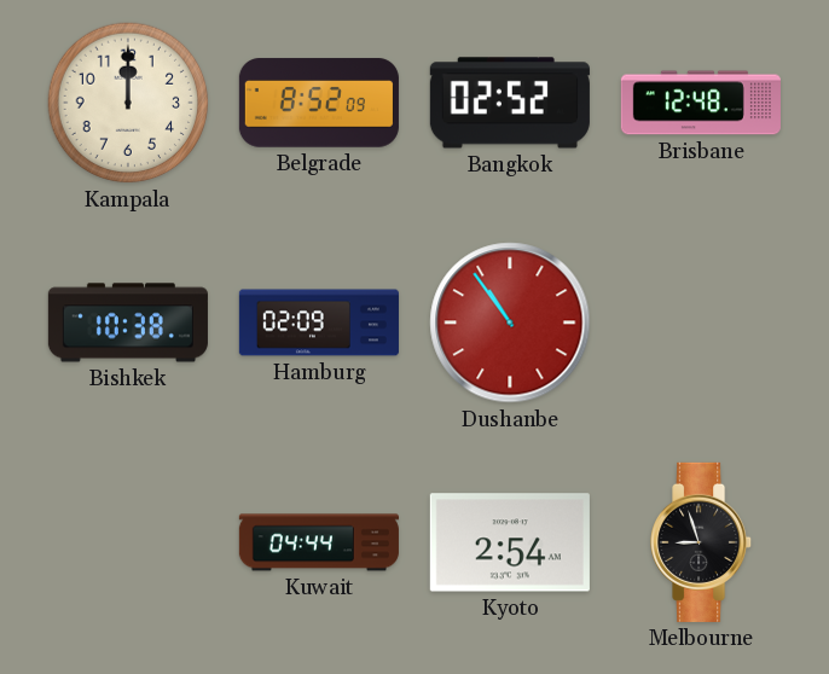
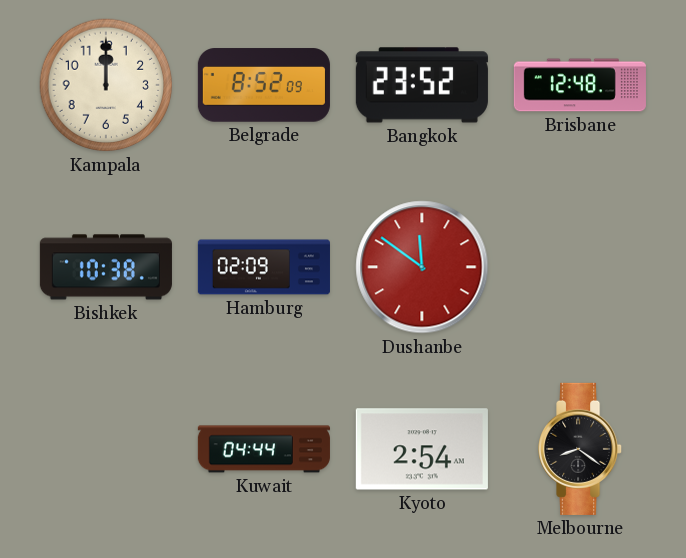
Bangkok: 02:52 -> 23:52
Dushanbe: 10:54 -> 11:51
Melbourne: 8:57 -> 8:21
